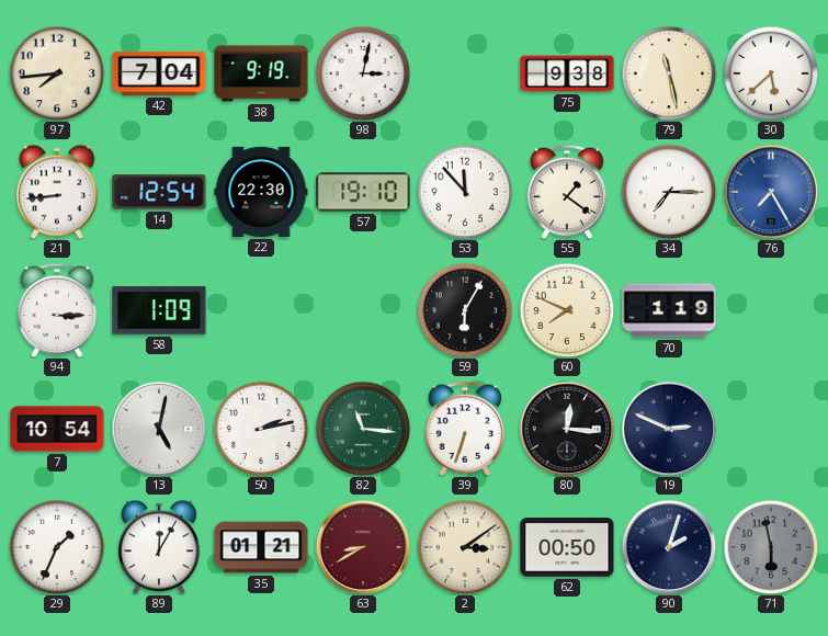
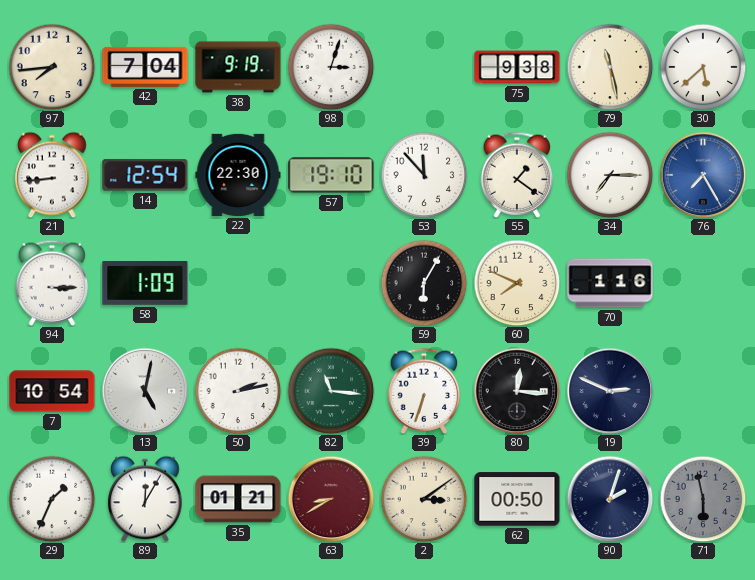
98: 3:02 -> 3:03
70: 1:19 -> 1:16
